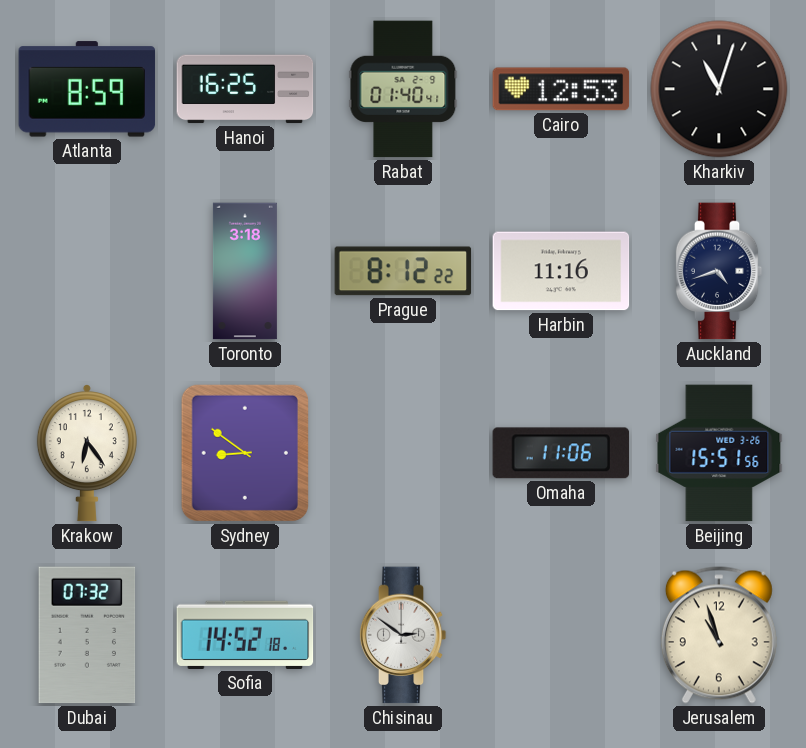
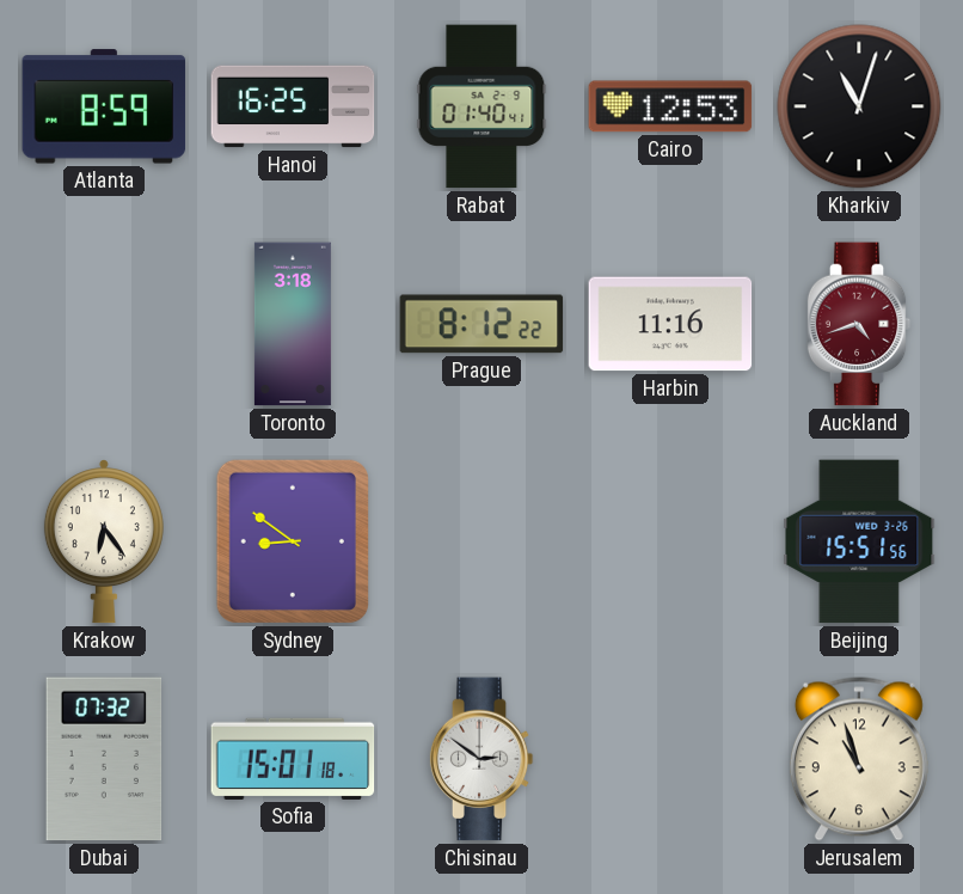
Auckland dial: navy -> burgundy
Omaha: 11:06 -> none
Sofia: 14:52 -> 15:01
